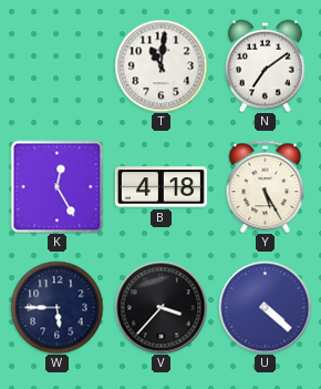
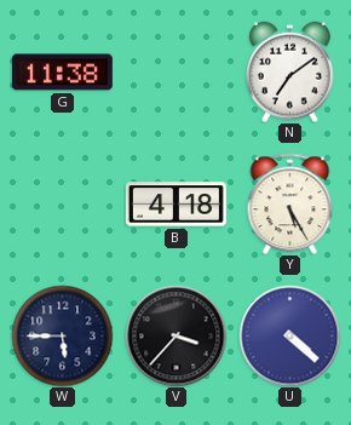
G: none -> 11:38
T: 11:01 -> none
K: 12:25 -> none
